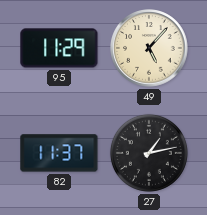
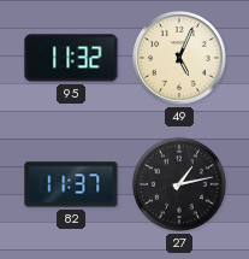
95: 11:29 -> 11:32
49: 5:07 -> 5:04
